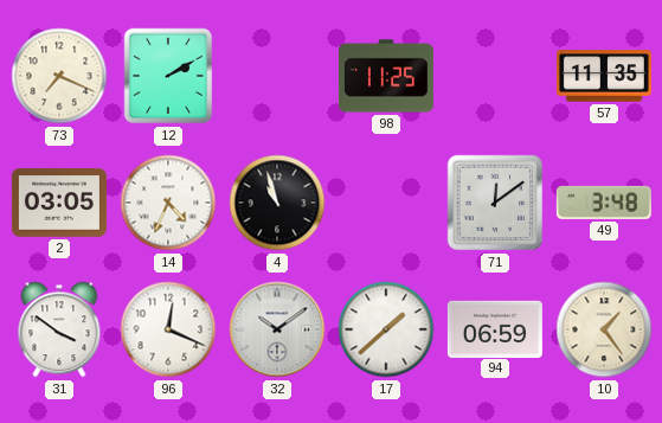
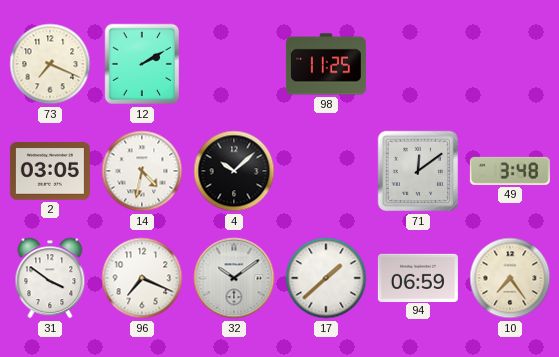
57: 11:35 -> none
14: 4:34 -> 4:32
4: 10:57 -> 10:08
96: 12:19 -> 7:19
10: 1:24 -> 7:24
